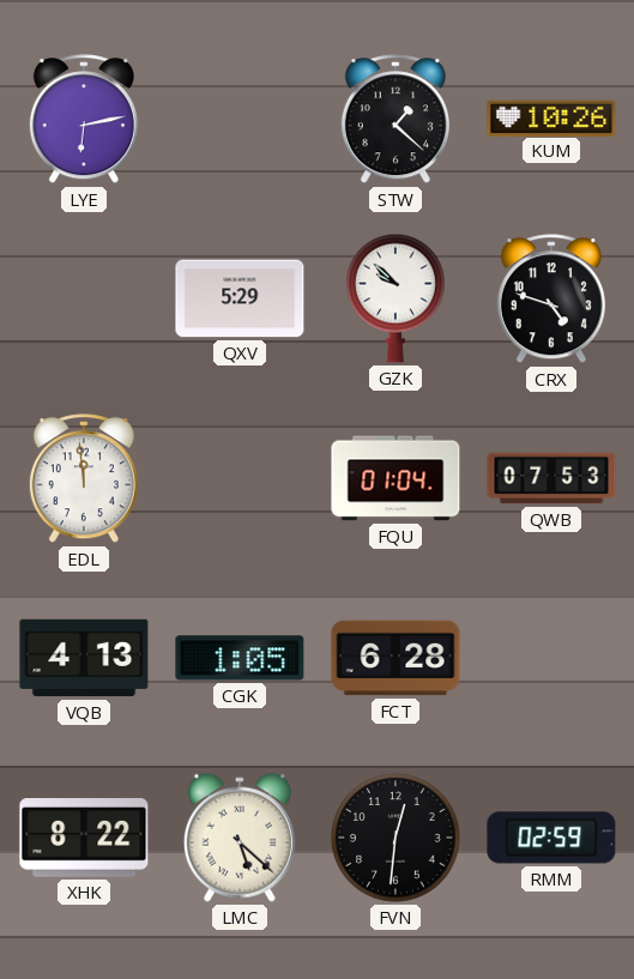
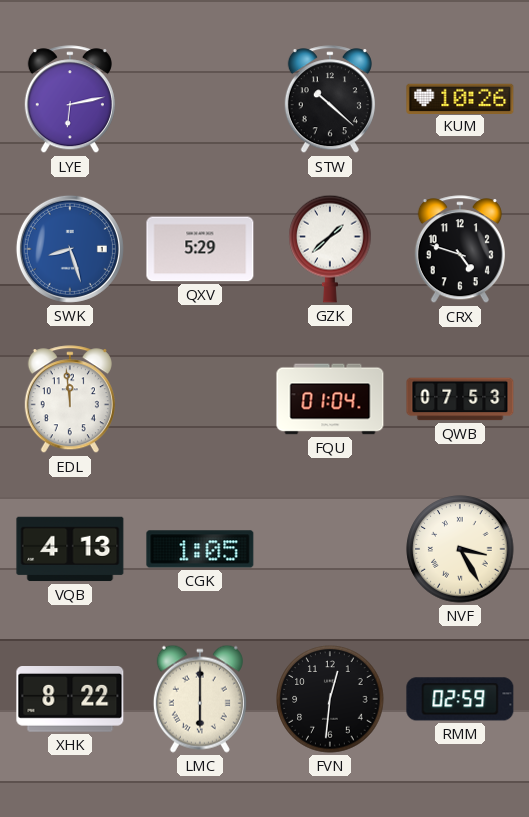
STW: 1:22 -> 10:22
SWK: none -> 8:27
GZK: 9:52 -> 1:38
FCT: 6:28 -> none
NVF: none -> 3:25
LMC: 5:22 -> 6:00
